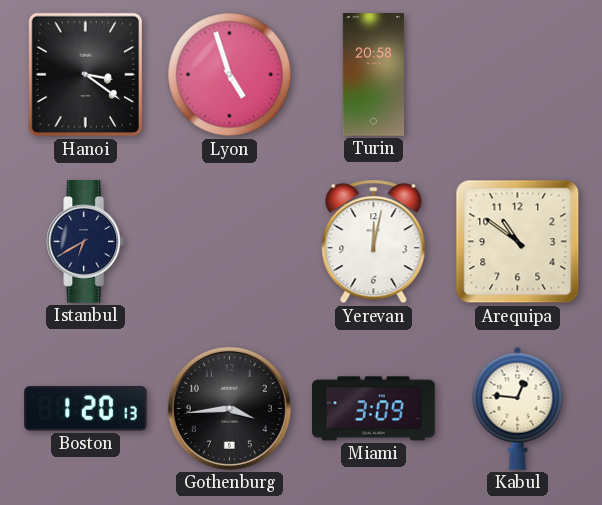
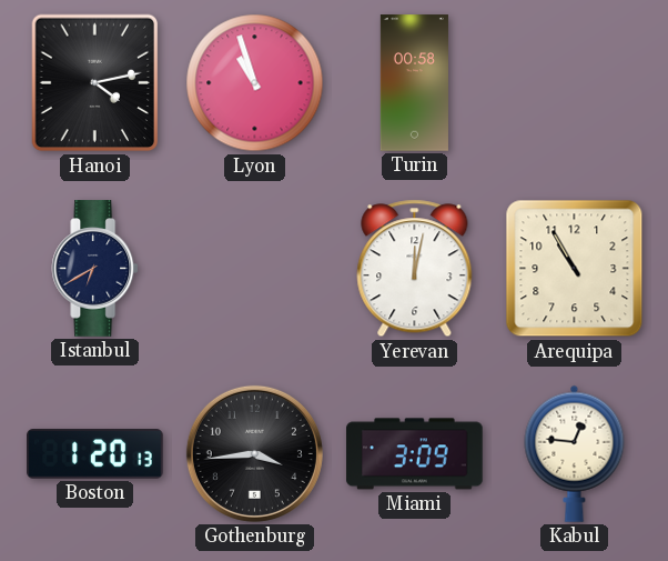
Hanoi: 3:21 -> 4:13
Lyon: 4:57 -> 10:57
Turin: 20:58 -> 00:58
Arequipa: 10:51 -> 10:55
